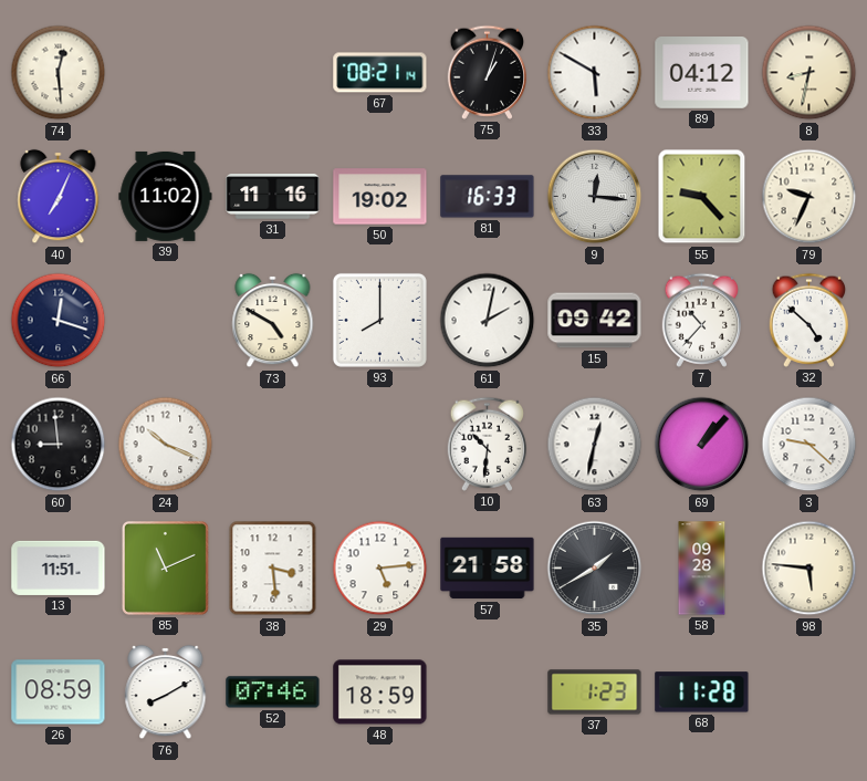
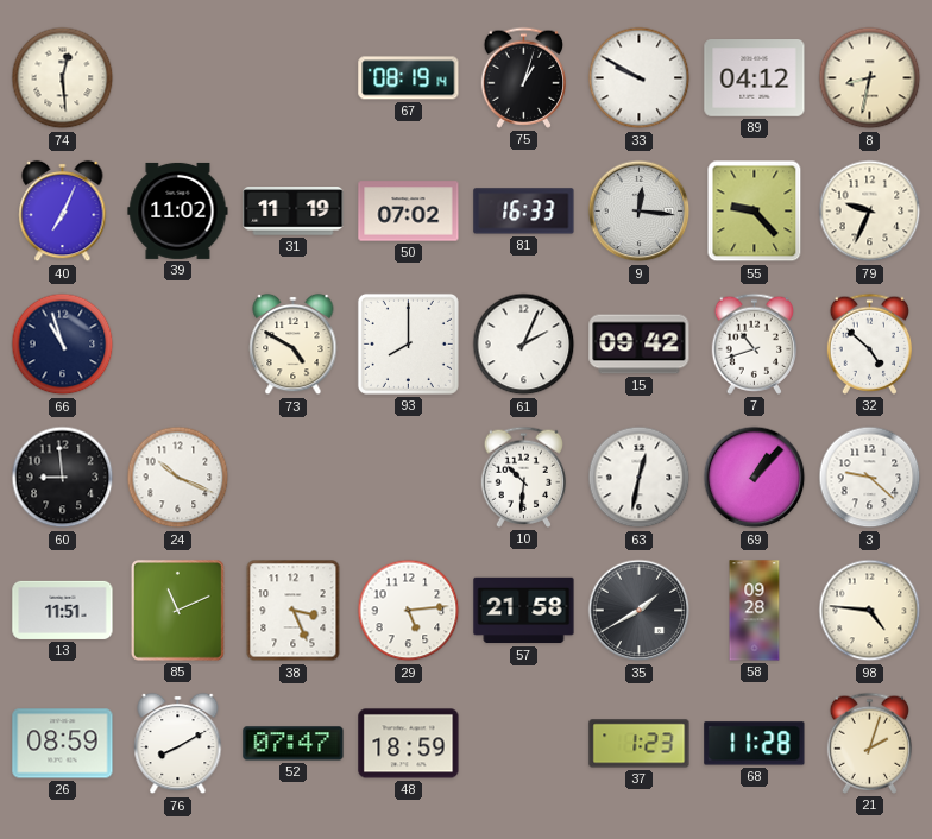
67: 08:21 -> 08:19
33: 5:50 -> 9:50
31: 11:16 -> 11:19
50: 19:02 -> 07:02
66: 12:18 -> 10:57
61: 2:02 -> 2:04
7: 10:37 -> 10:42
38: 3:29 -> 3:26
98: 5:46 -> 4:46
52: 07:46 -> 07:47
21: none -> 2:03
